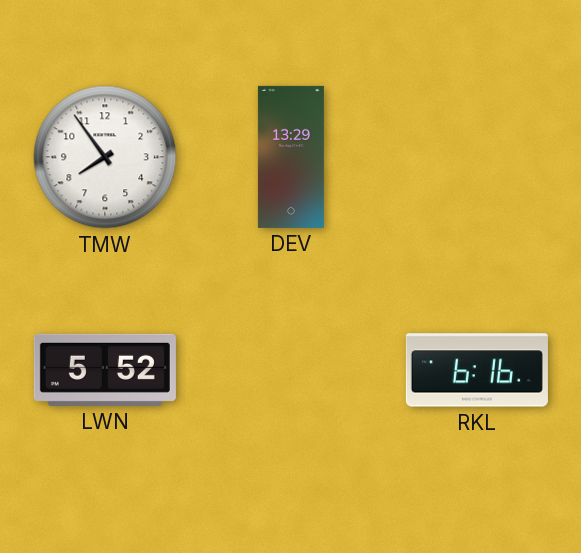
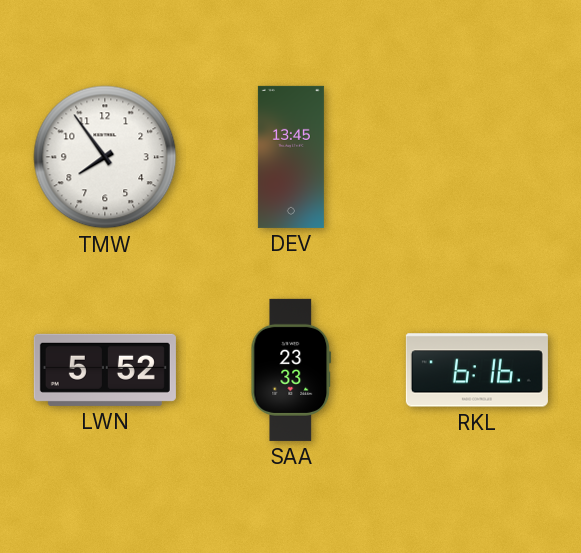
DEV: 13:29 -> 13:45
SAA: none -> 23:33
